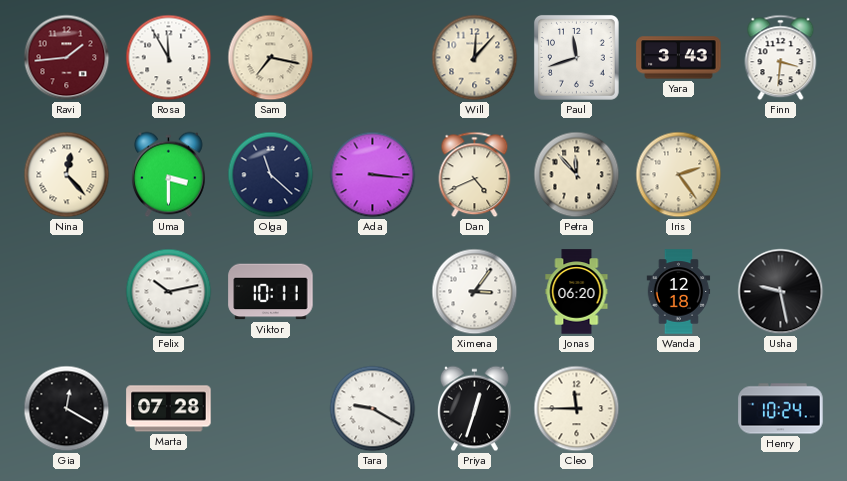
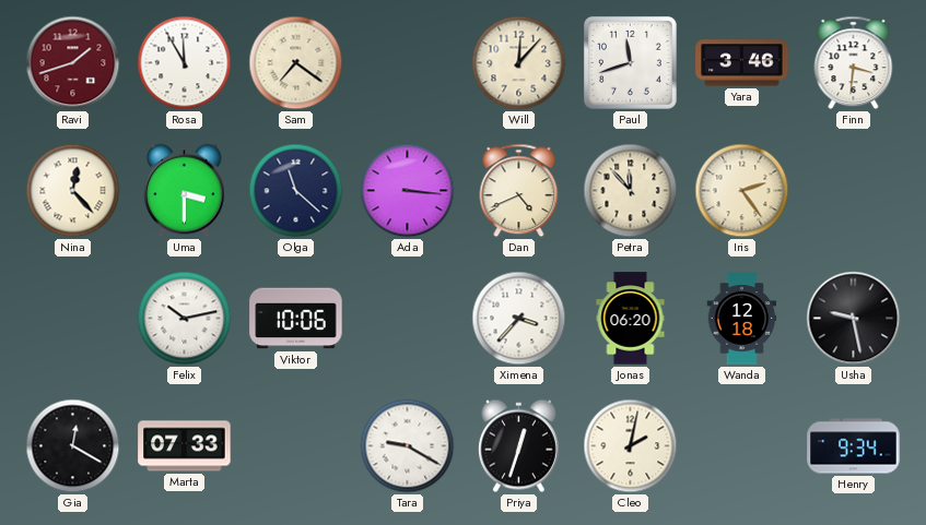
Ravi: 1:44 -> 1:42
Sam: 7:17 -> 7:21
Yara: 3:43 -> 3:46
Viktor: 10:11 -> 10:06
Ximena: 3:06 -> 3:37
Marta: 07:28 -> 07:33
Cleo: 11:45 -> 2:02
Henry: 10:24 -> 9:34
